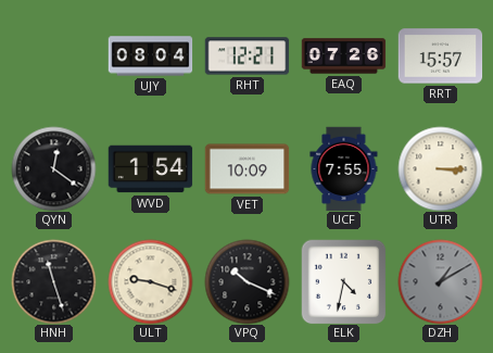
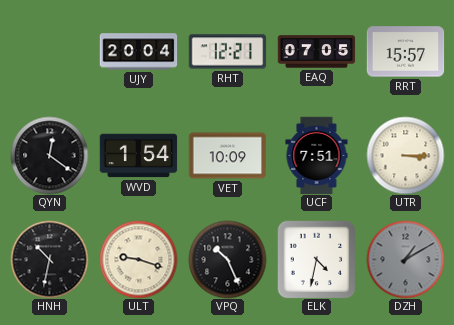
UJY: 08:04 -> 20:04
EAQ: 07:26 -> 07:05
UCF: 7:55 -> 7:51
HNH: 11:27 -> 10:32
VPQ: 10:19 -> 10:26
